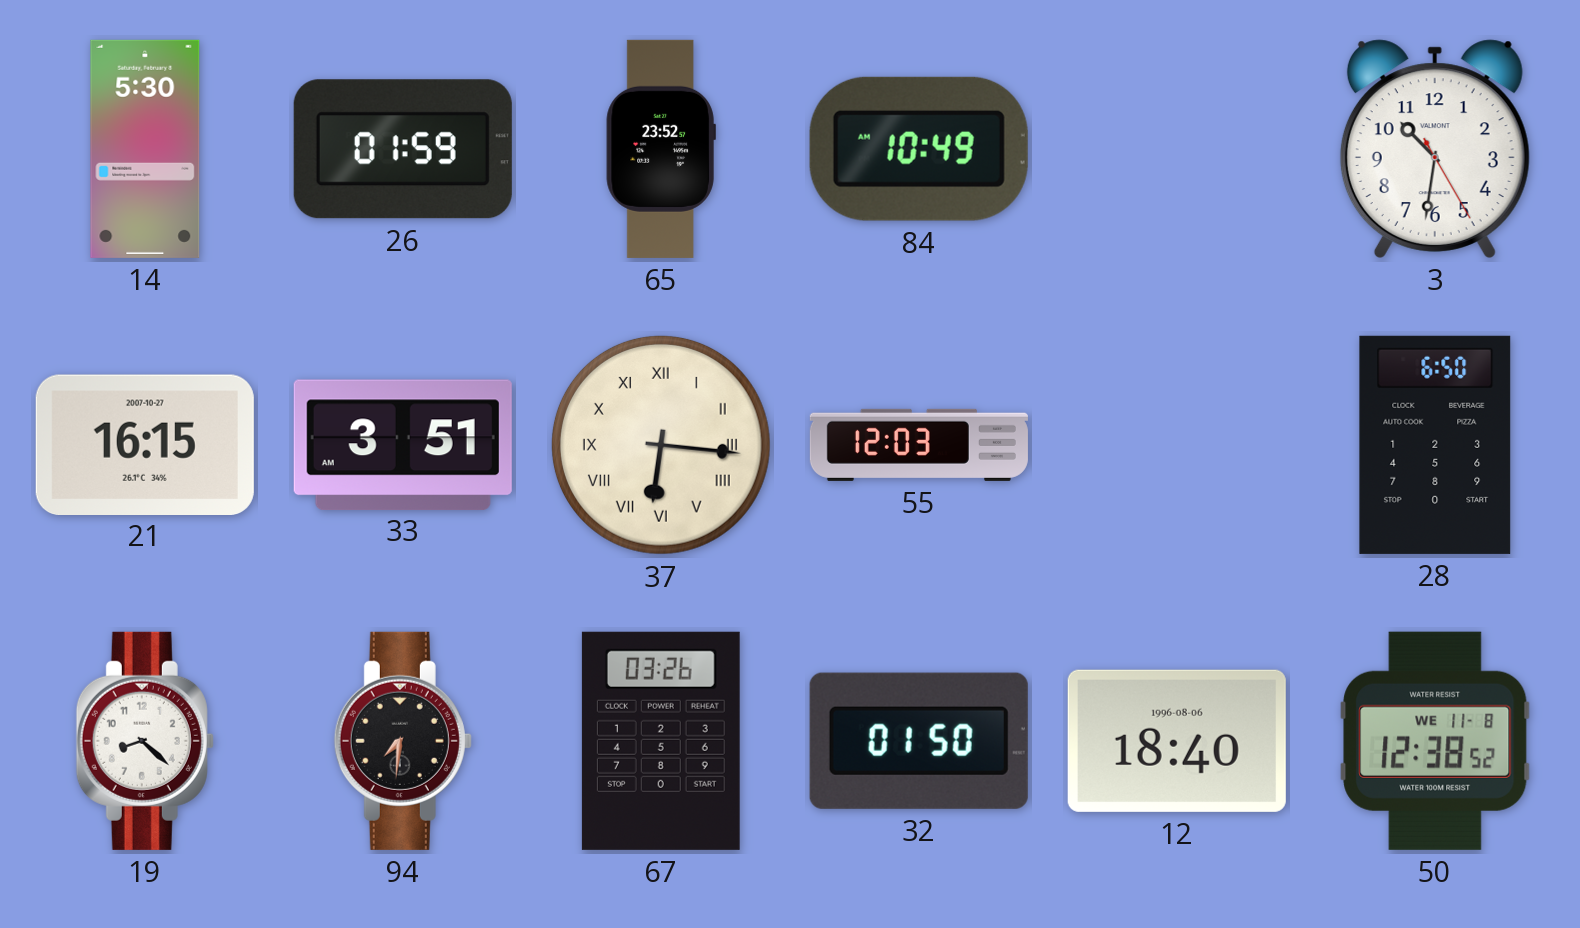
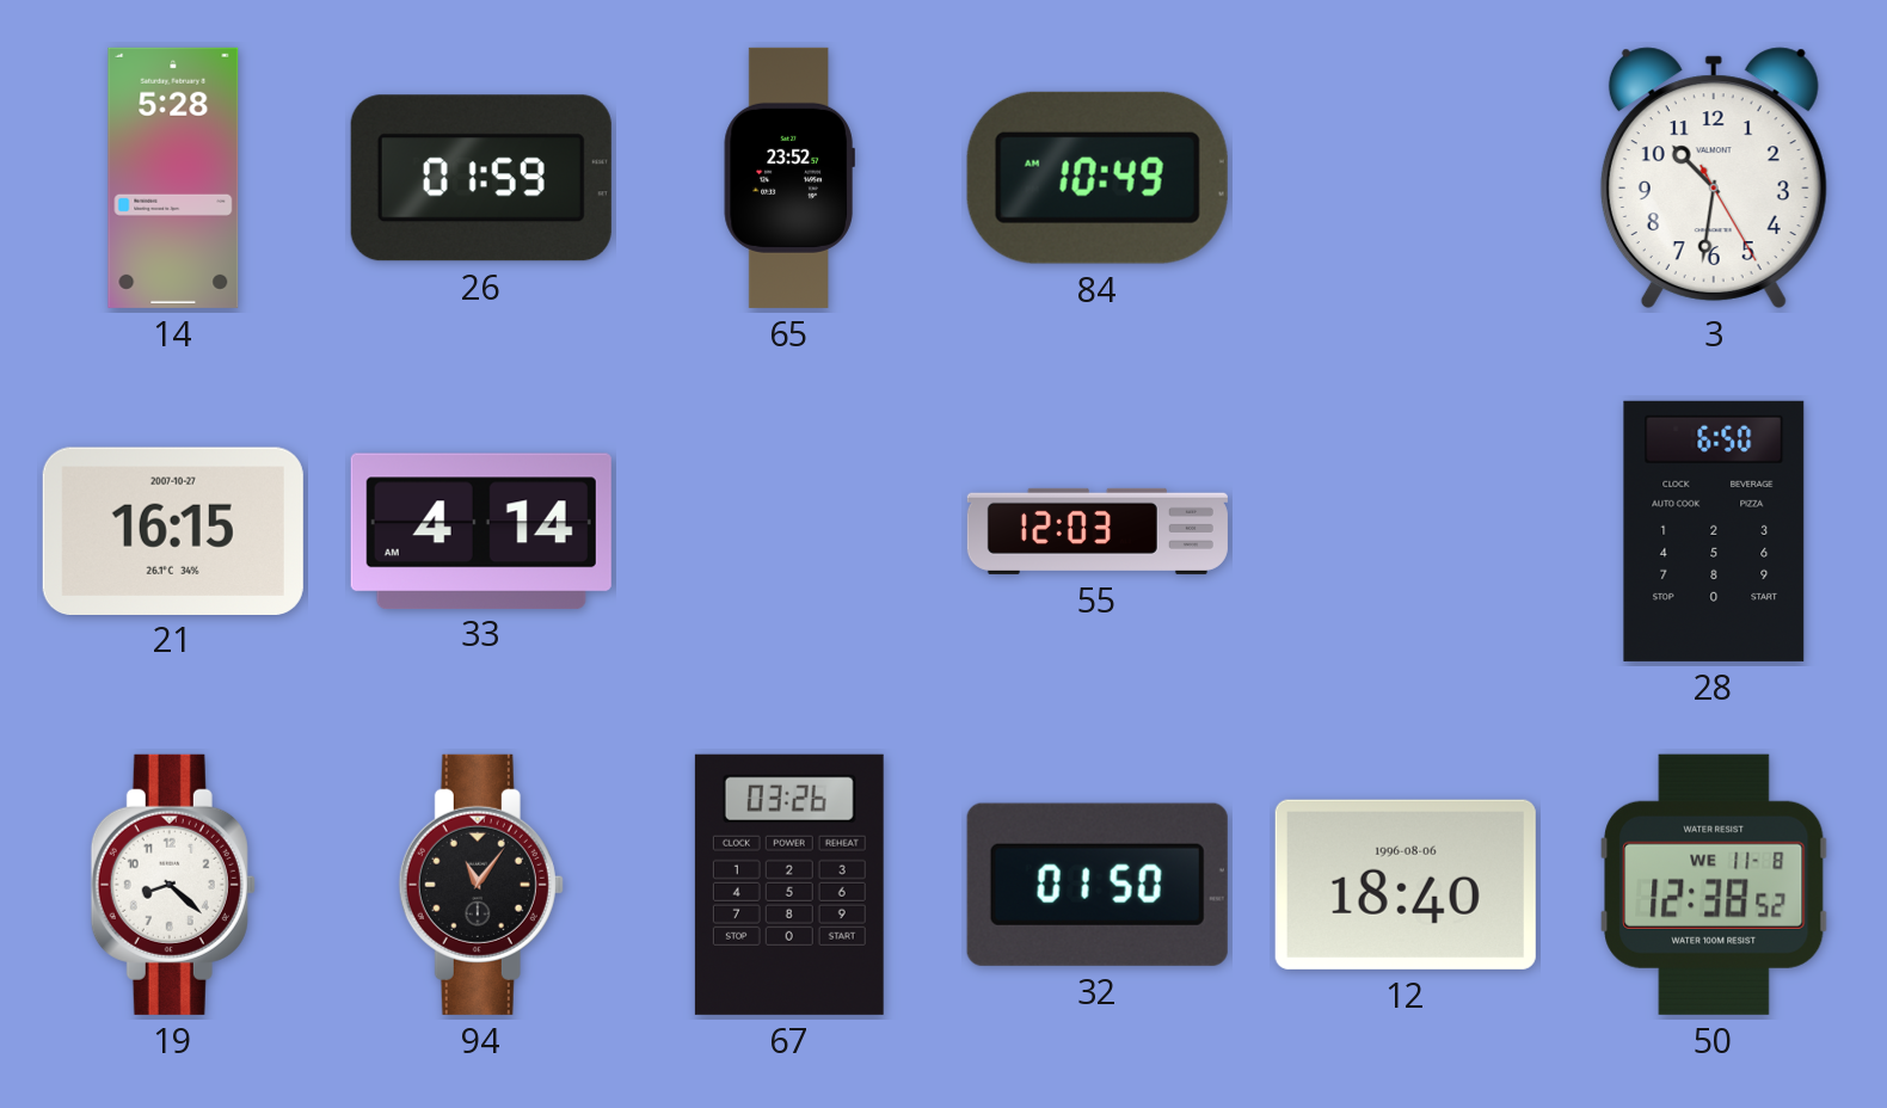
14: 5:30 -> 5:28
33: 3:51 -> 4:14
37: 6:16 -> none
94: 7:31 -> 11:06
